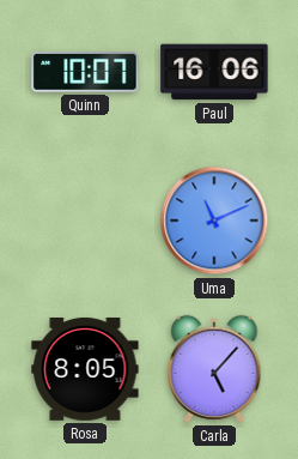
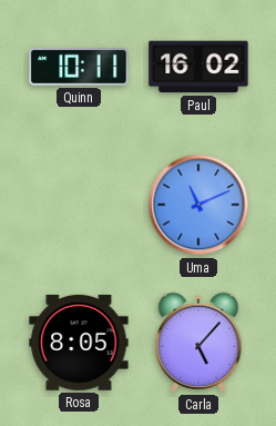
Quinn: 10:07 -> 10:11
Paul: 16:06 -> 16:02
